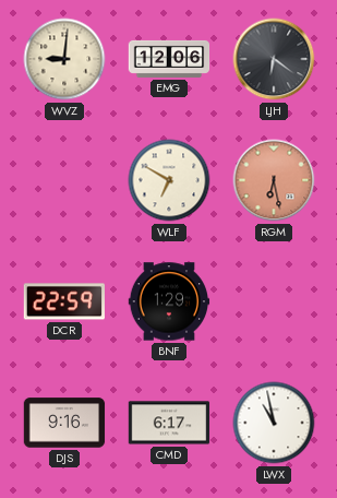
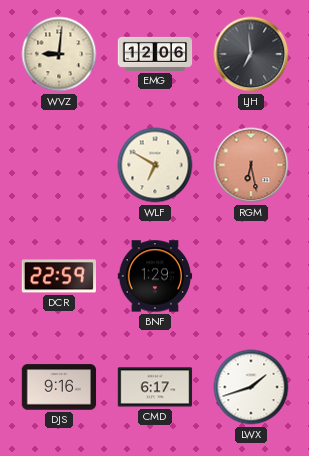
LJH: 6:21 -> 6:59
LWX: 10:58 -> 1:42
